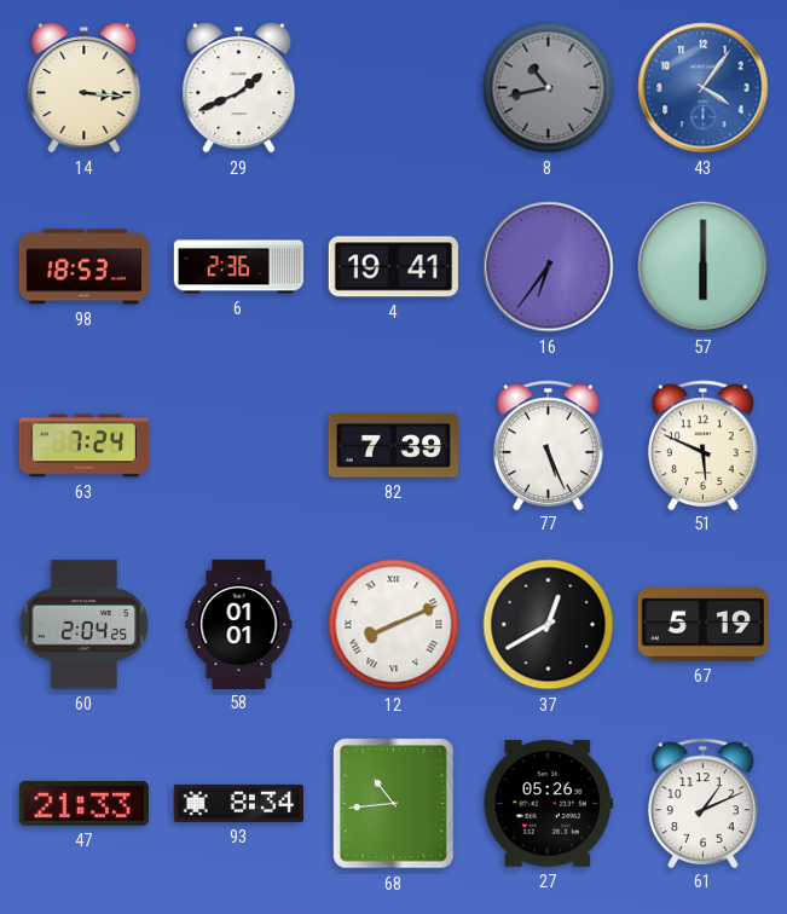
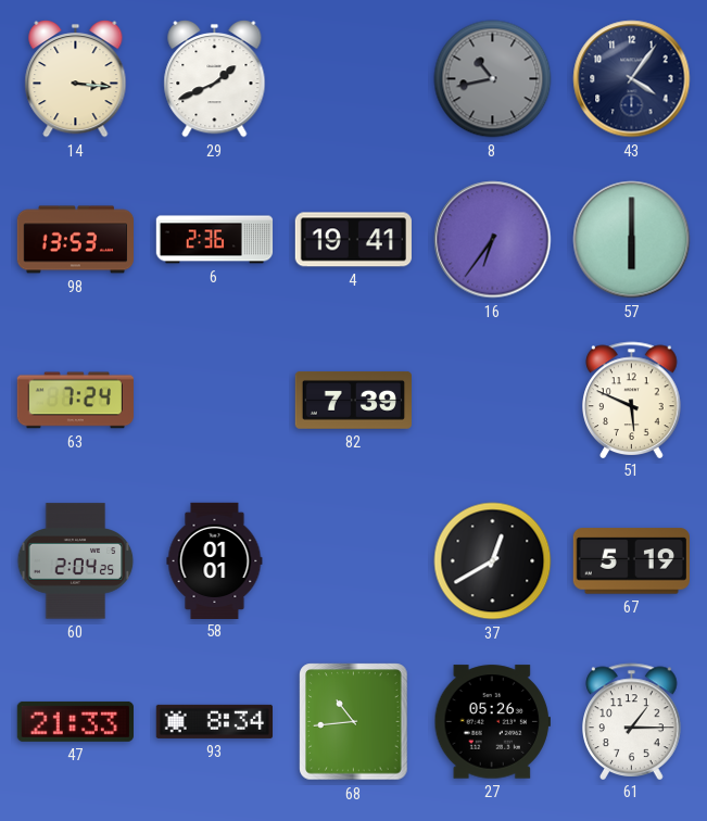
43 dial: blue -> navy
98: 18:53 -> 13:53
77: 5:26 -> none
12: 8:11 -> none
61: 1:11 -> 1:15
